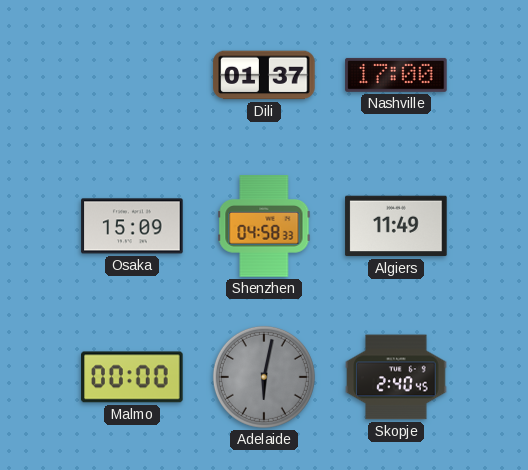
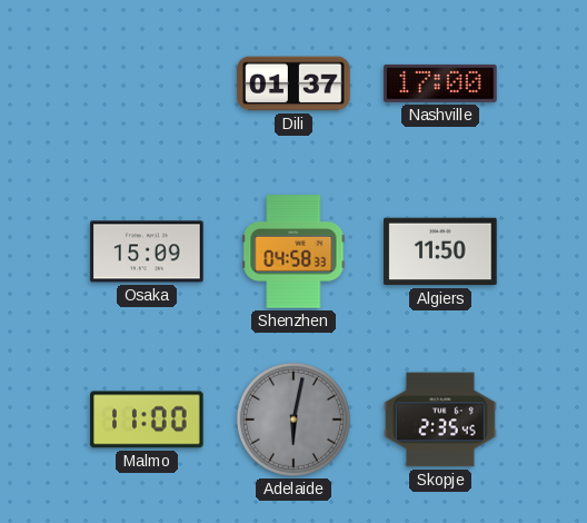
Algiers: 11:49 -> 11:50
Malmo: 00:00 -> 11:00
Skopje: 2:40 -> 2:35
